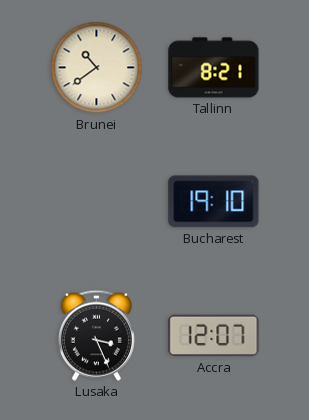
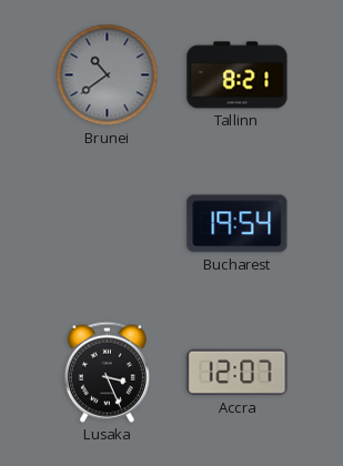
Brunei dial: cream -> grey
Bucharest: 19:10 -> 19:54
